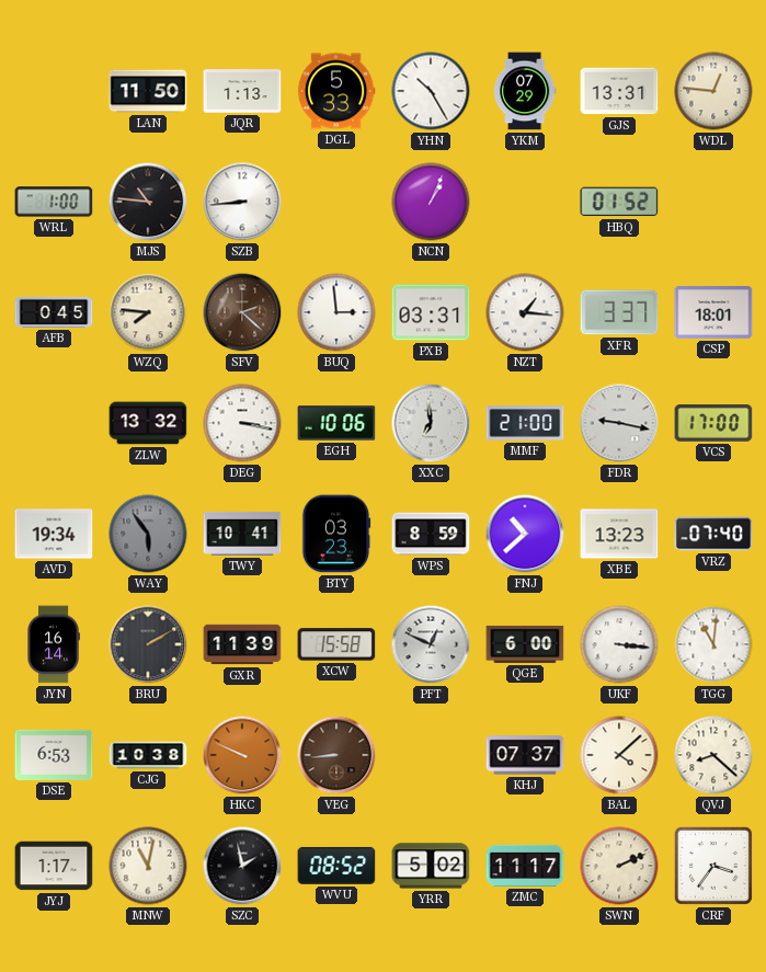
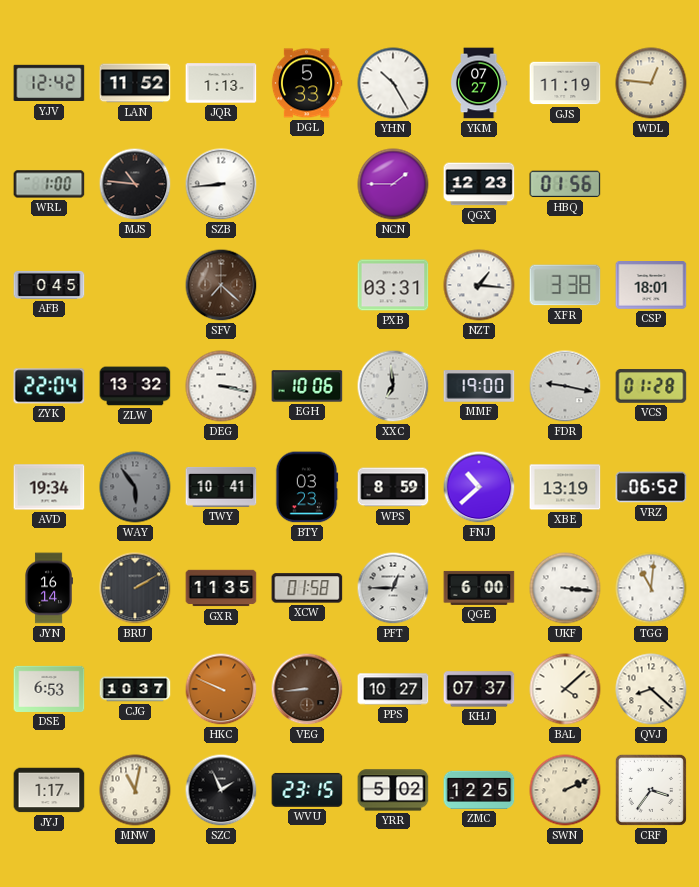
YJV: none -> 12:42
LAN: 11:50 -> 11:52
YKM: 07:29 -> 07:27
GJS: 13:31 -> 11:19
NCN: 1:04 -> 1:45
QGX: none -> 12:23
HBQ: 01:52 -> 01:56
WZQ: 7:46 -> none
SFV: 2:22 -> 7:22
BUQ: 2:59 -> none
XFR: 3:37 -> 3:38
ZYK: none -> 22:04
MMF: 21:00 -> 19:00
VCS: 17:00 -> 01:28
XBE: 13:23 -> 13:19
VRZ: 07:40 -> 06:52
GXR: 11:39 -> 11:35
XCW: 15:58 -> 01:58
PFT: 12:49 -> 12:45
CJG: 10:38 -> 10:37
PPS: none -> 10:27
SZC: 1:58 -> 1:56
WVU: 08:52 -> 23:15
ZMC: 11:17 -> 12:25
